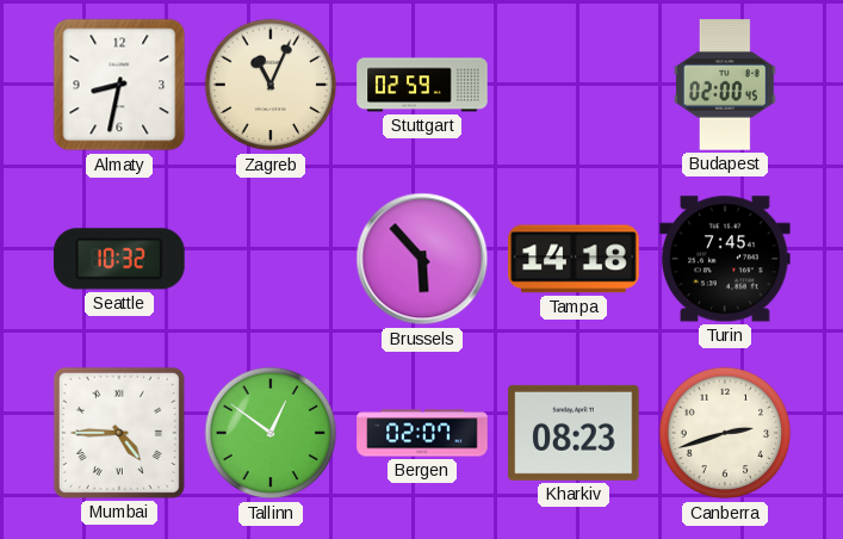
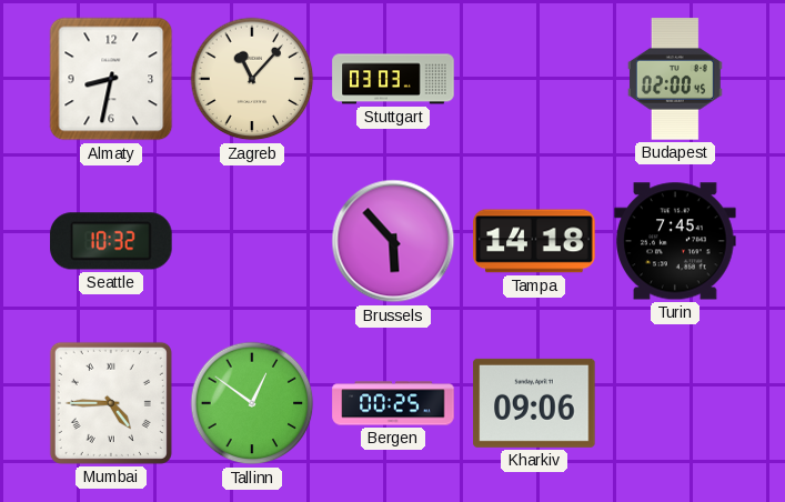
Zagreb: 11:04 -> 11:07
Stuttgart: 02:59 -> 03:03
Bergen: 02:07 -> 00:25
Kharkiv: 08:23 -> 09:06
Canberra: 2:42 -> none
